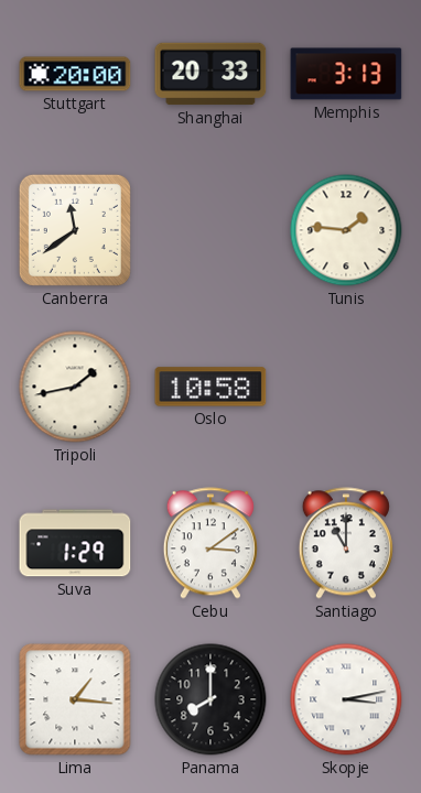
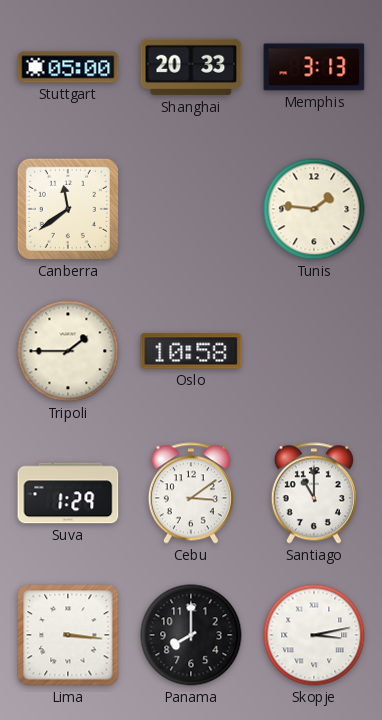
Stuttgart: 20:00 -> 05:00
Tripoli: 1:43 -> 1:45
Lima: 1:16 -> 3:16
